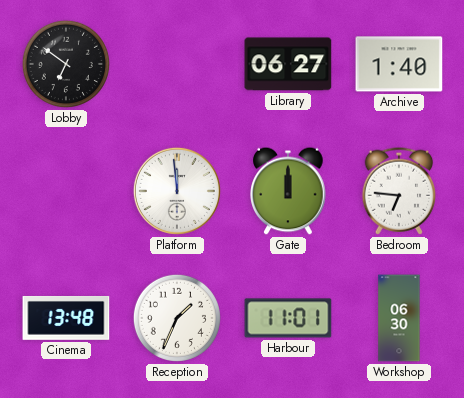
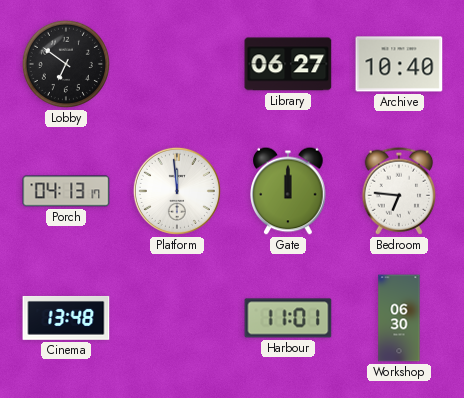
Archive: 1:40 -> 10:40
Porch: none -> 04:13
Reception: 1:34 -> none
